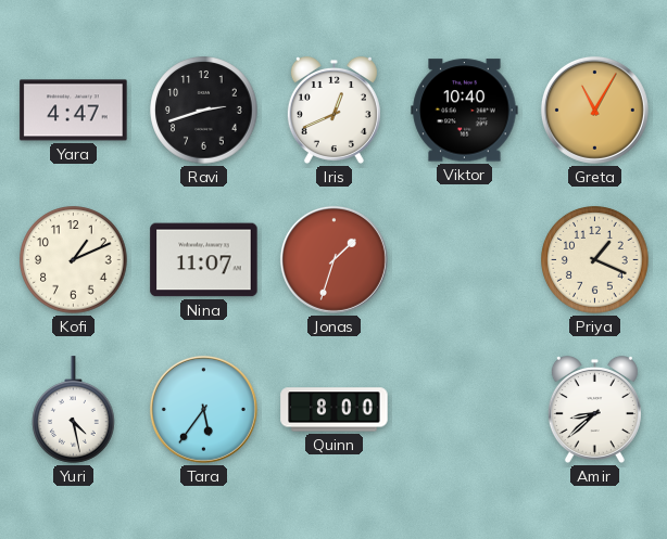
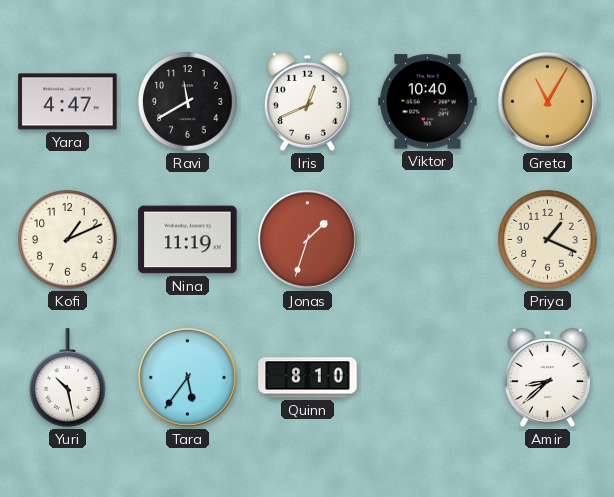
Ravi: 2:42 -> 11:40
Nina: 11:07 -> 11:19
Yuri: 4:28 -> 10:28
Quinn: 8:00 -> 8:10
